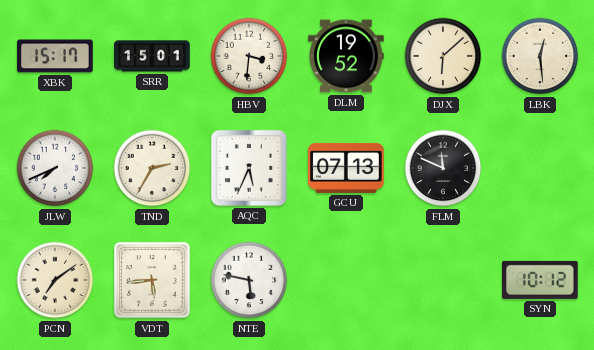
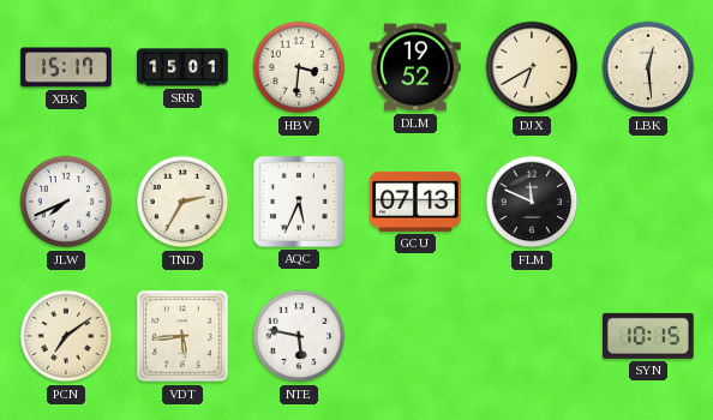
DJX: 6:08 -> 6:40
SYN: 10:12 -> 10:15
